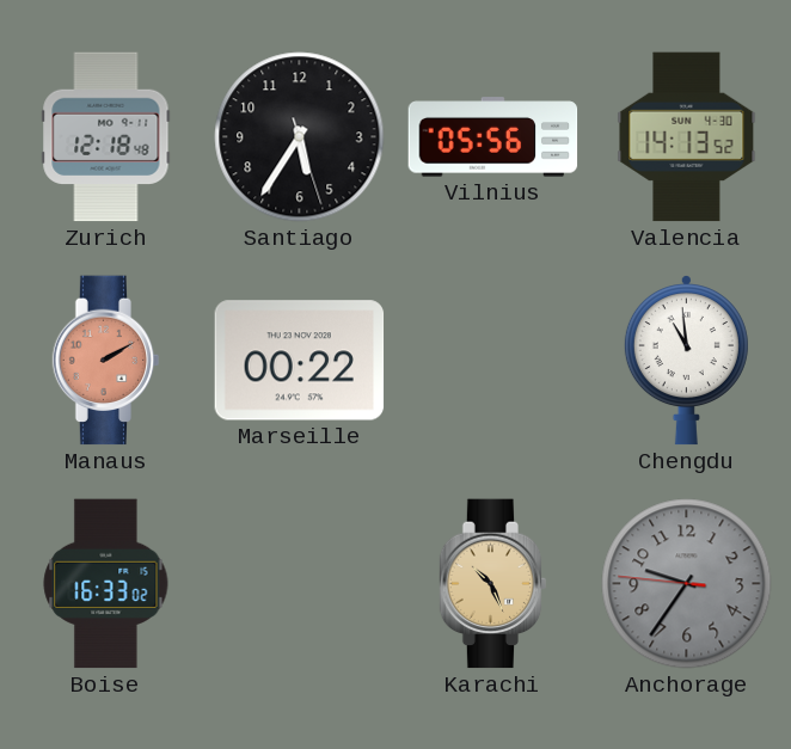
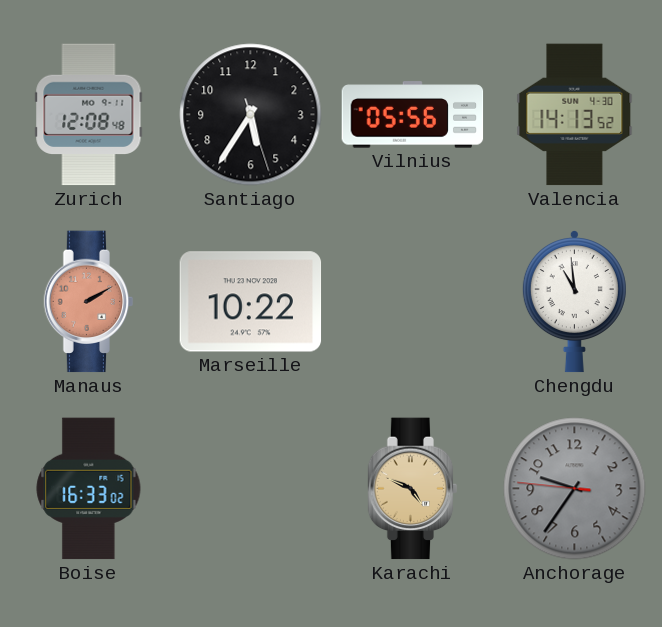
Zurich: 12:18 -> 12:08
Marseille: 00:22 -> 10:22
Karachi: 10:26 -> 4:49
